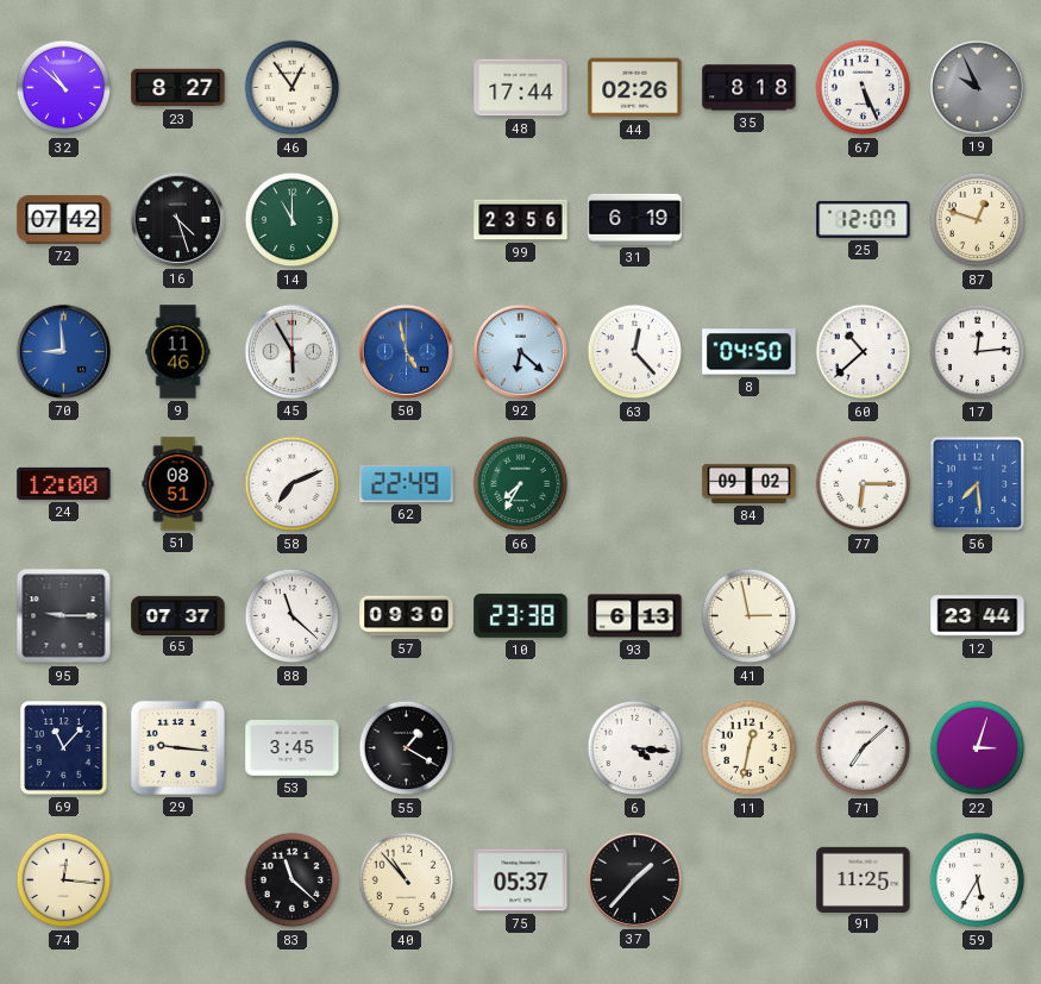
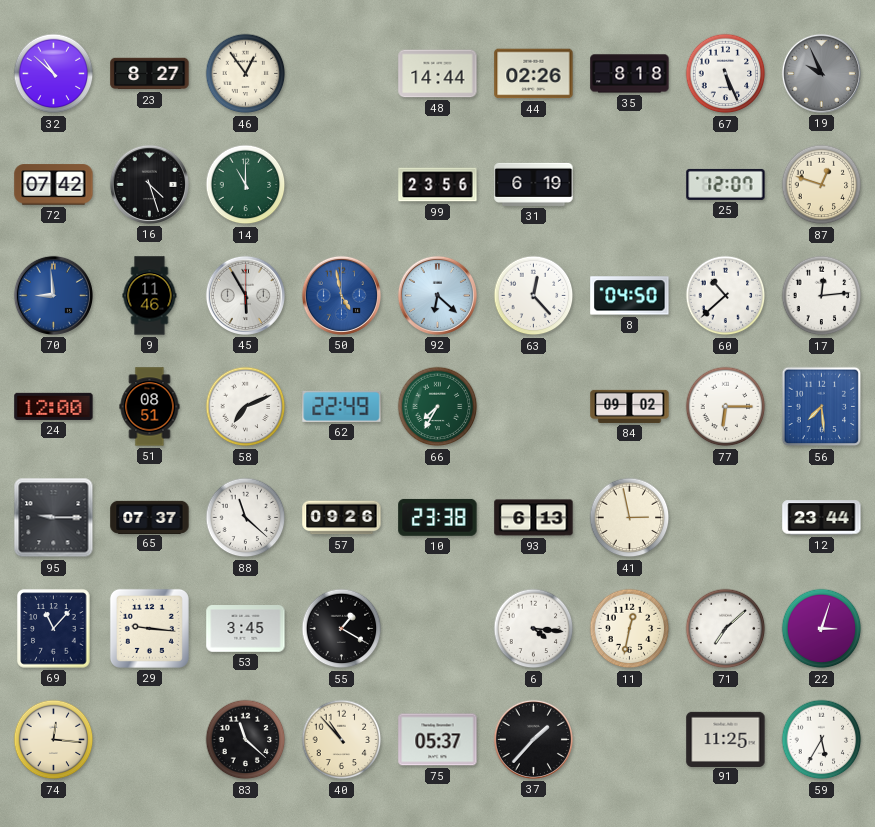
48: 17:44 -> 14:44
57: 09:30 -> 09:26
